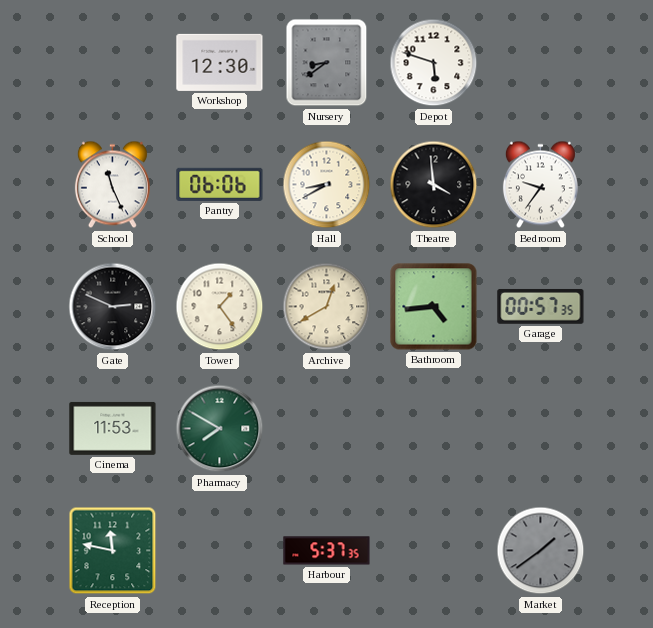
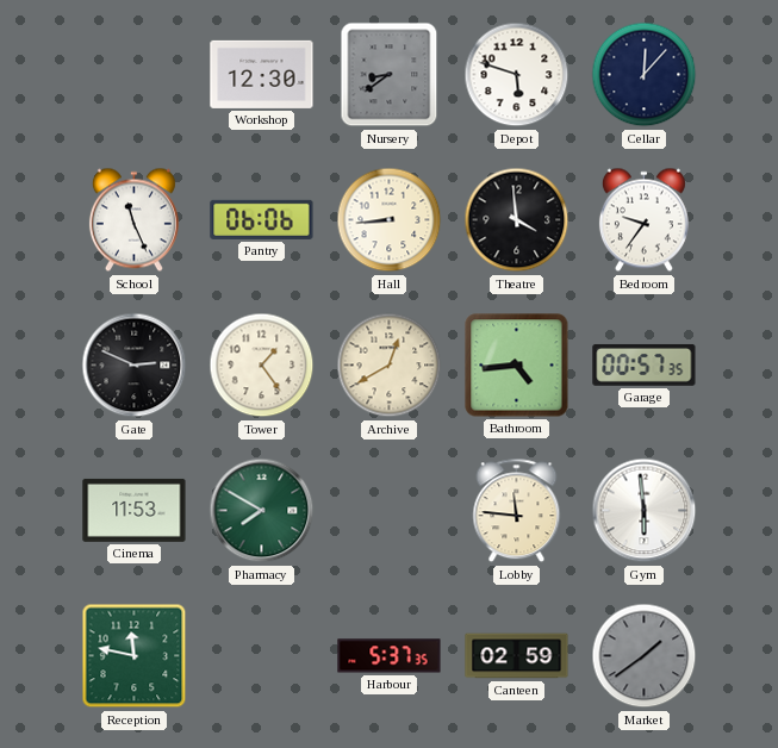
Cellar: none -> 12:07
Hall: 8:40 -> 8:44
Lobby: none -> 11:46
Gym: none -> 5:59
Canteen: none -> 02:59
